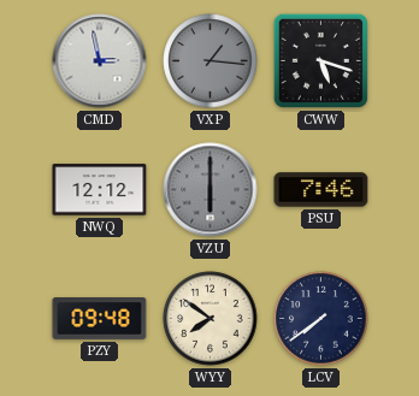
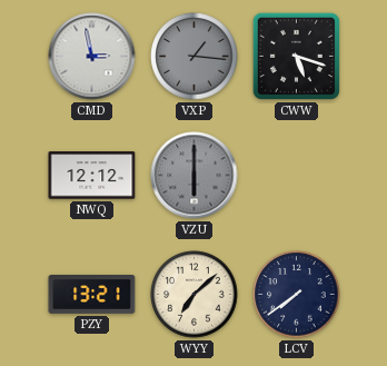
PSU: 7:46 -> none
PZY: 09:48 -> 13:21
WYY: 7:51 -> 7:08
